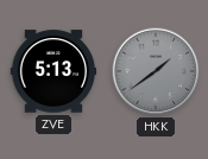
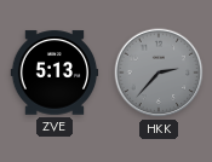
HKK: 1:39 -> 2:37
